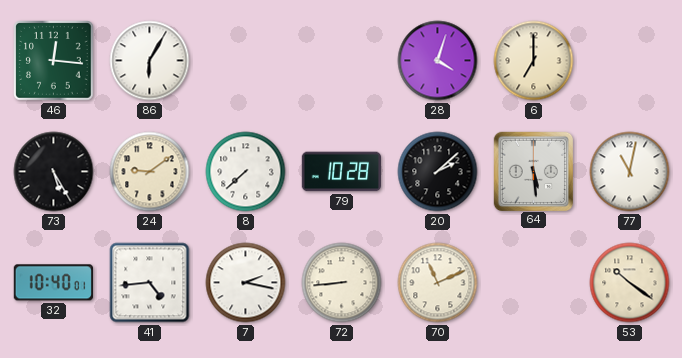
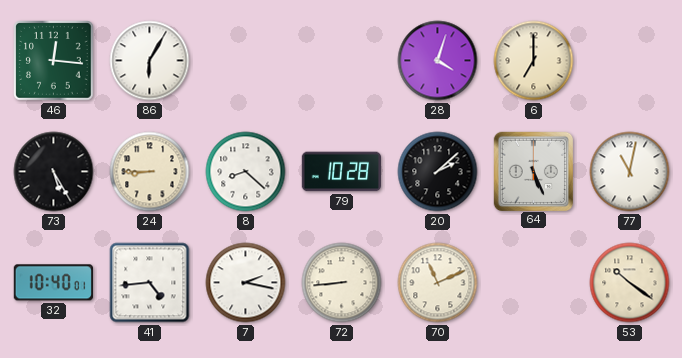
24: 9:09 -> 8:45
8: 7:38 -> 8:22
64: 5:29 -> 5:26
